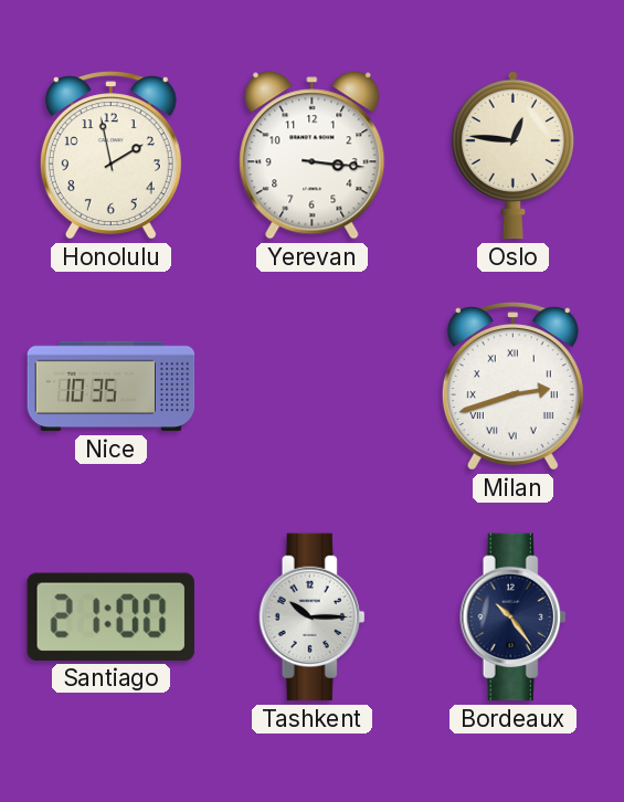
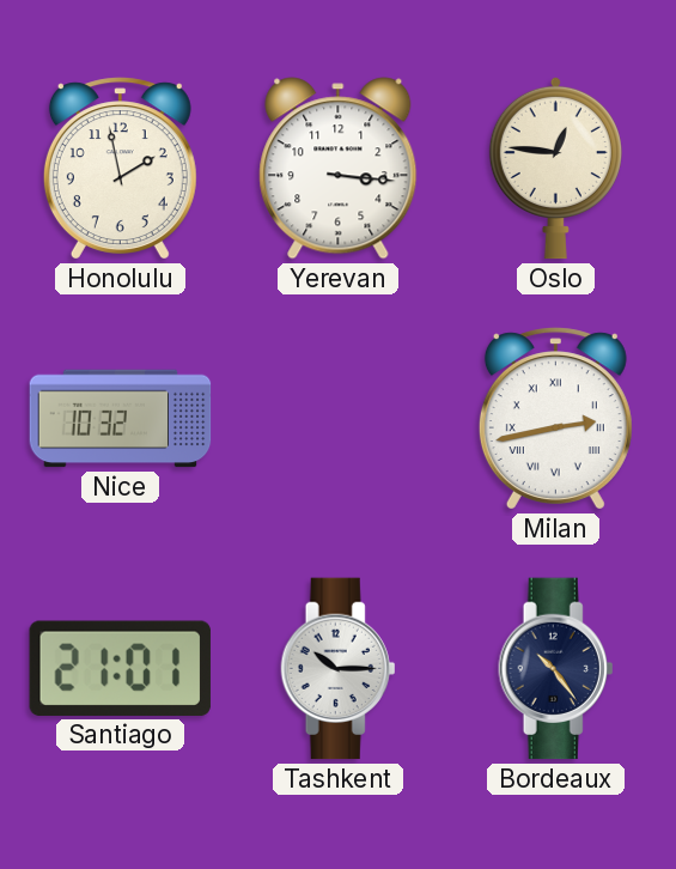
Nice: 10:35 -> 10:32
Milan: 2:42 -> 2:43
Santiago: 21:00 -> 21:01
